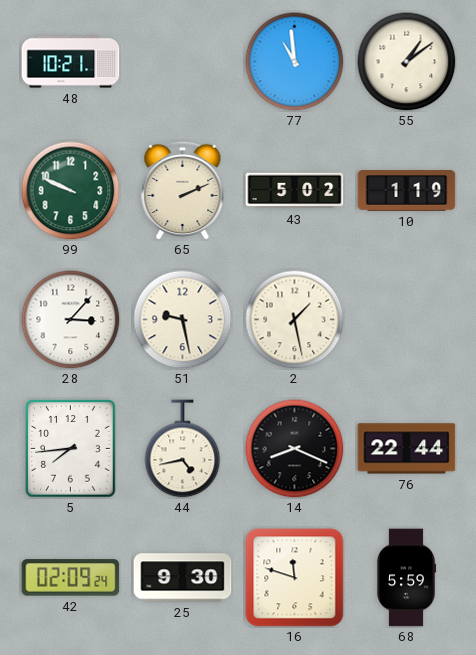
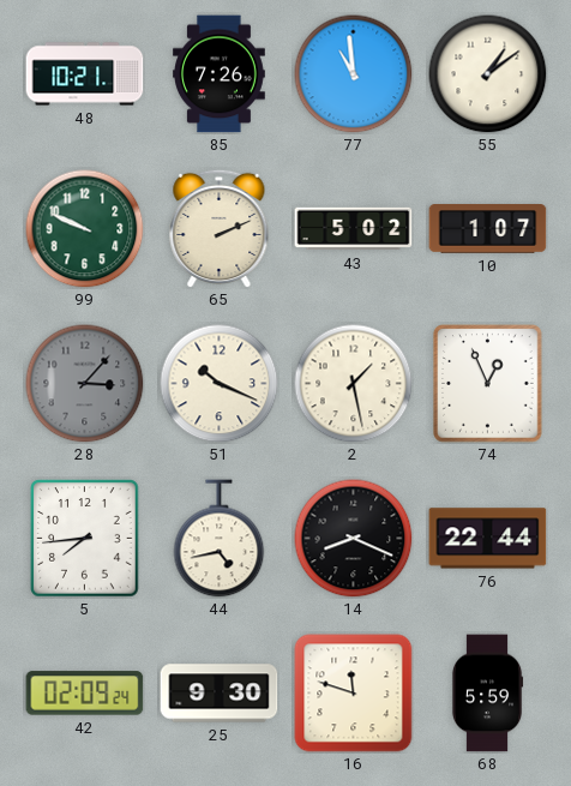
85: none -> 7:26
10: 1:19 -> 1:07
28 dial: white -> grey
51: 9:28 -> 10:19
74: none -> 12:56
